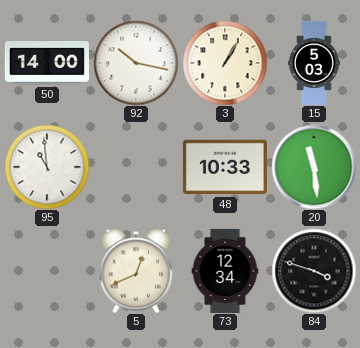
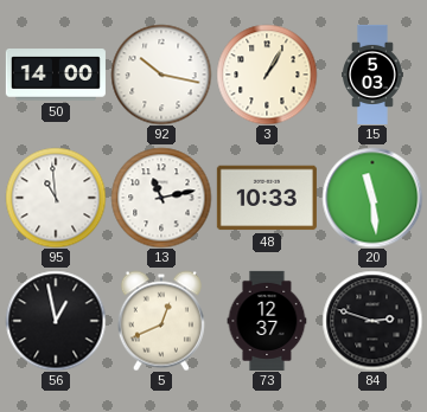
13: none -> 11:13
56: none -> 12:58
73: 12:34 -> 12:37
84: 3:48 -> 2:48
